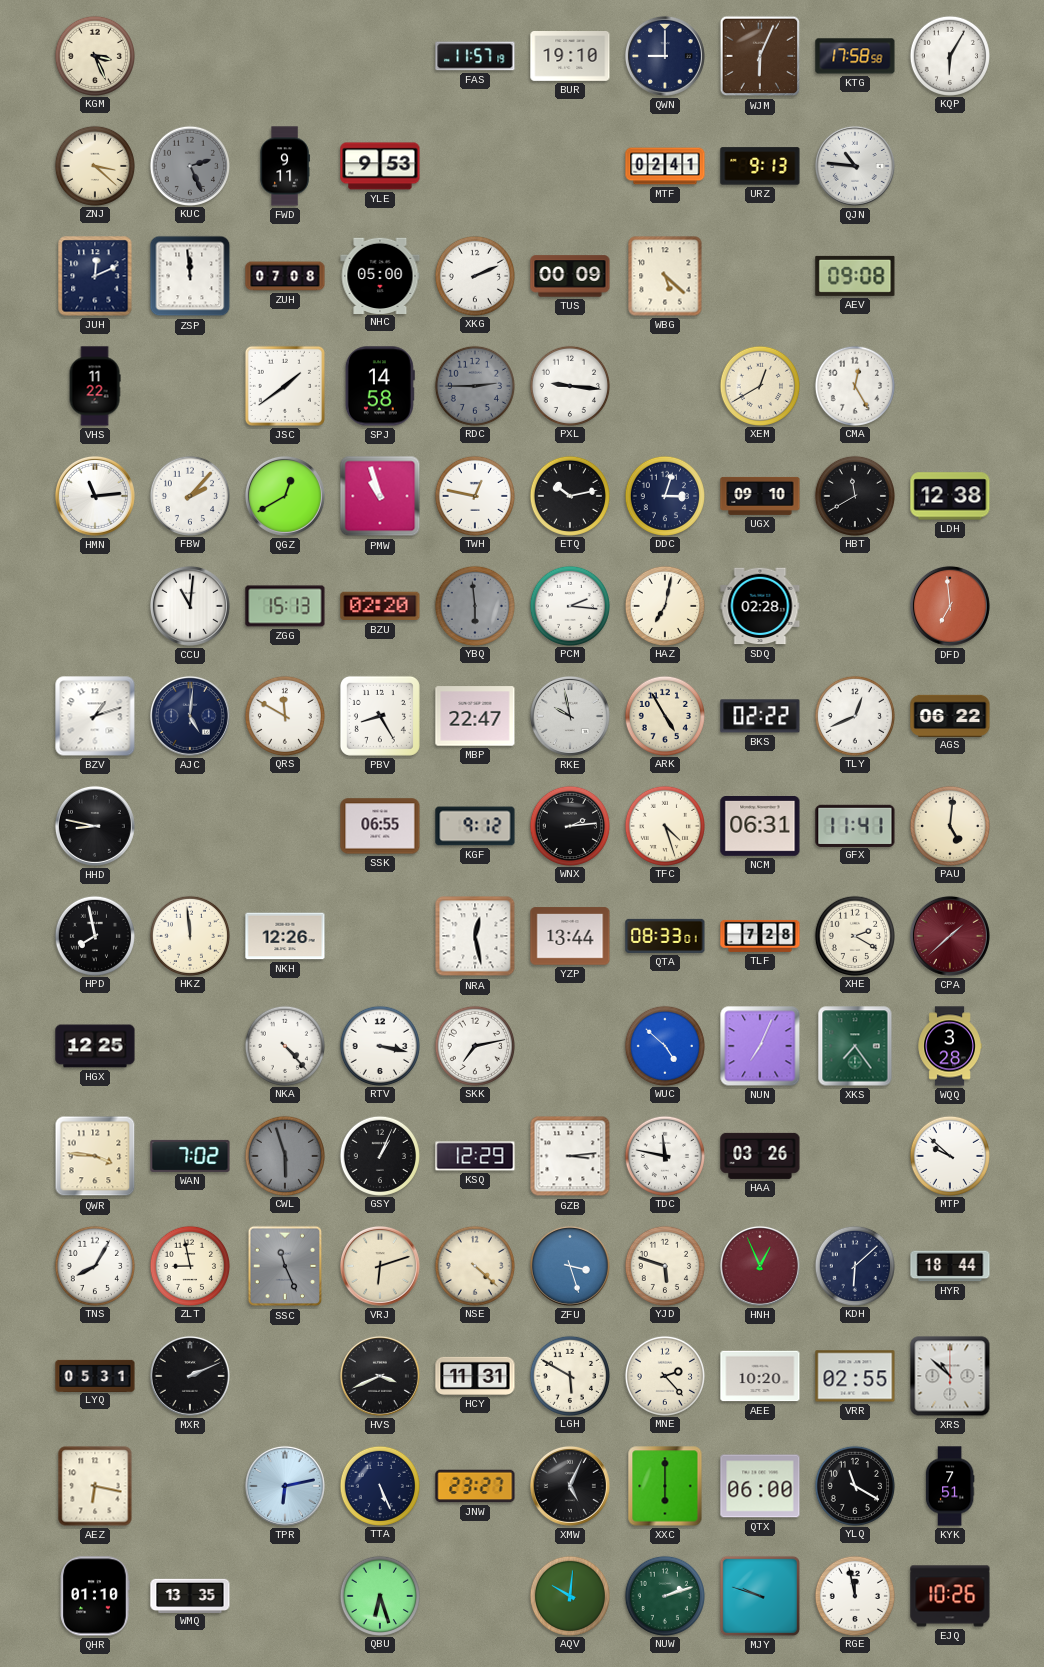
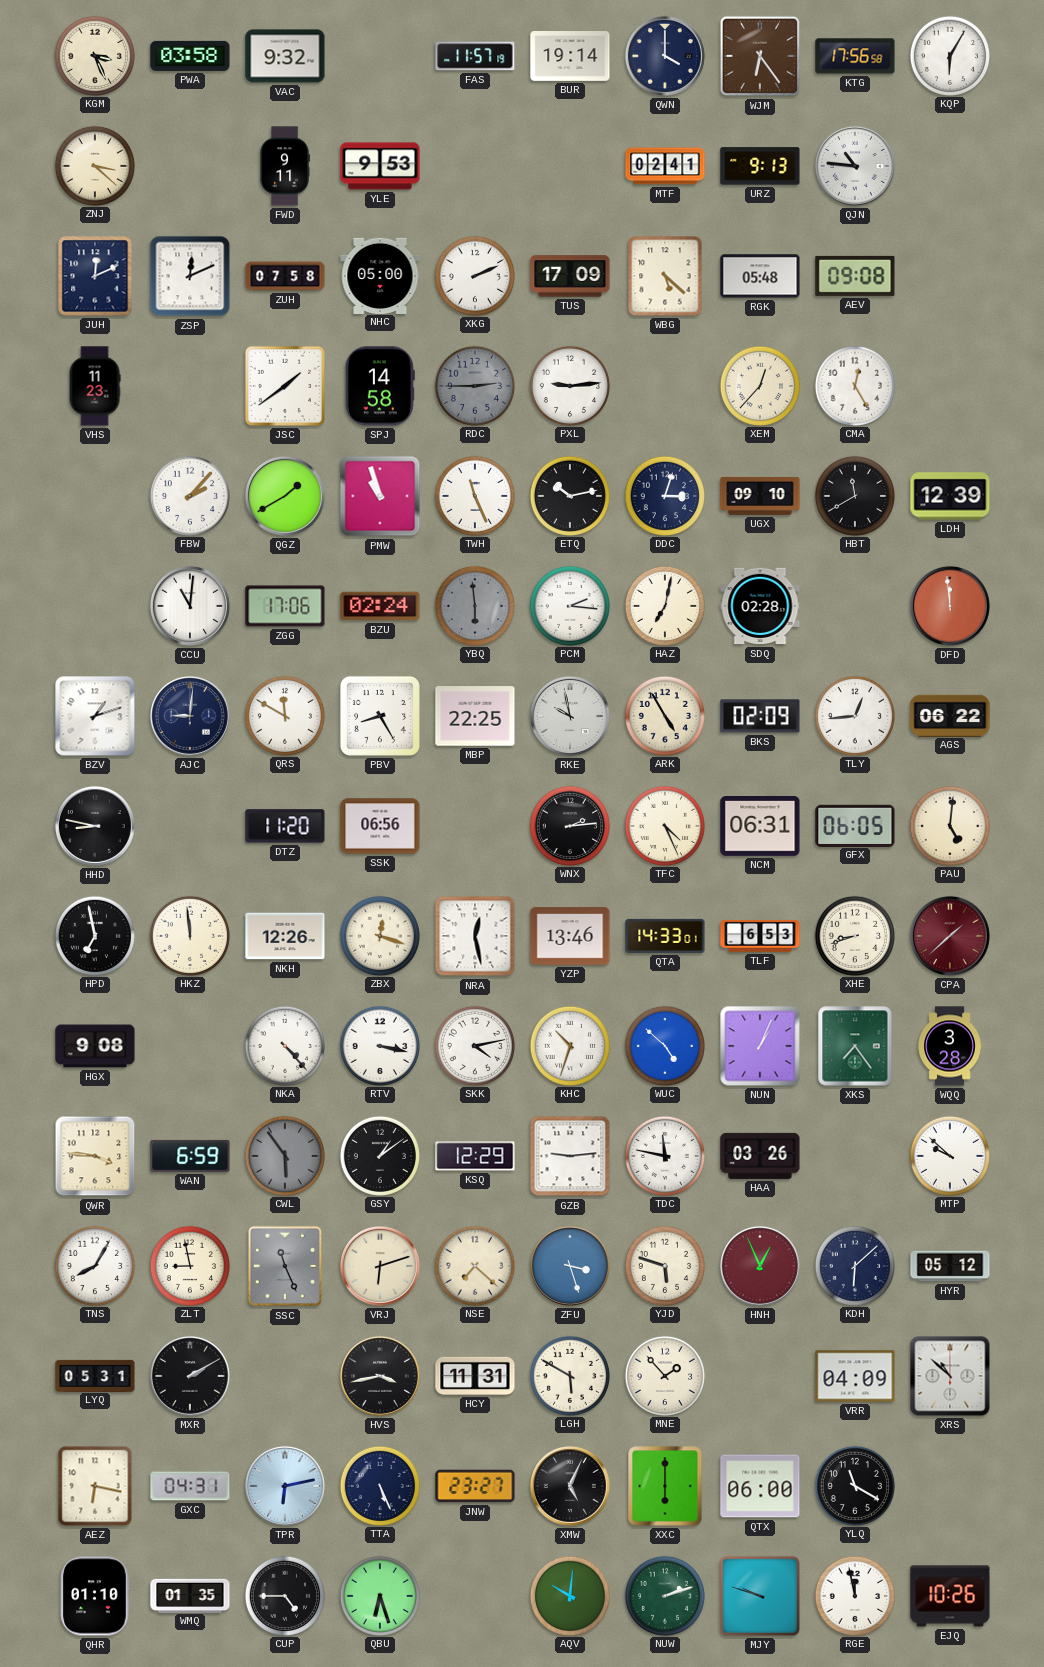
PWA: none -> 03:58
VAC: none -> 9:32
BUR: 19:10 -> 19:14
QWN: 9:00 -> 4:00
WJM: 6:04 -> 6:24
KTG: 17:58 -> 17:56
KUC: 2:26 -> none
ZSP: 11:59 -> 12:11
ZUH: 07:08 -> 07:58
TUS: 00:09 -> 17:09
RGK: none -> 05:48
VHS: 11:22 -> 11:23
PXL: 9:16 -> 9:14
XEM: 12:40 -> 12:37
HMN: 11:14 -> none
QGZ: 12:40 -> 1:40
TWH: 12:47 -> 11:26
LDH: 12:38 -> 12:39
ZGG: 15:13 -> 17:06
BZU: 02:20 -> 02:24
DFD: 6:59 -> 11:59
AJC: 5:01 -> 9:01
MBP: 22:47 -> 22:25
BKS: 02:22 -> 02:09
TLY: 12:41 -> 12:44
DTZ: none -> 11:20
SSK: 06:55 -> 06:56
KGF: 9:12 -> none
TFC: 4:27 -> 4:26
GFX: 11:41 -> 06:05
HPD: 7:58 -> 6:58
ZBX: none -> 12:18
YZP: 13:44 -> 13:46
QTA: 08:33 -> 14:33
TLF: 7:28 -> 6:53
XHE: 2:20 -> 8:42
HGX: 12:25 -> 9:08
SKK: 7:13 -> 4:13
KHC: none -> 10:33
NUN: 7:04 -> 1:04
WAN: 7:02 -> 6:59
CWL: 5:57 -> 5:54
GSY: 1:04 -> 1:09
GZB: 3:14 -> 9:14
NSE: 4:22 -> 7:22
HYR: 18:44 -> 05:12
MXR: 2:11 -> 2:10
HVS: 3:41 -> 3:43
MNE: 2:23 -> 1:53
AEE: 10:20 -> none
VRR: 02:55 -> 04:09
GXC: none -> 04:31
KYK: 7:51 -> none
WMQ: 13:35 -> 01:35
CUP: none -> 4:45
